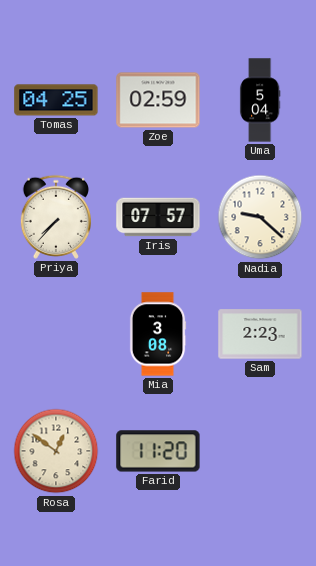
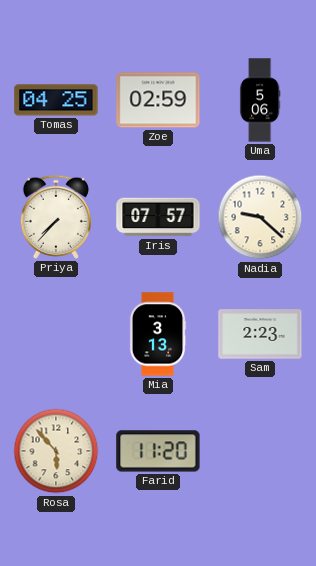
Uma: 5:04 -> 5:06
Mia: 3:08 -> 3:13
Rosa: 12:51 -> 5:53
